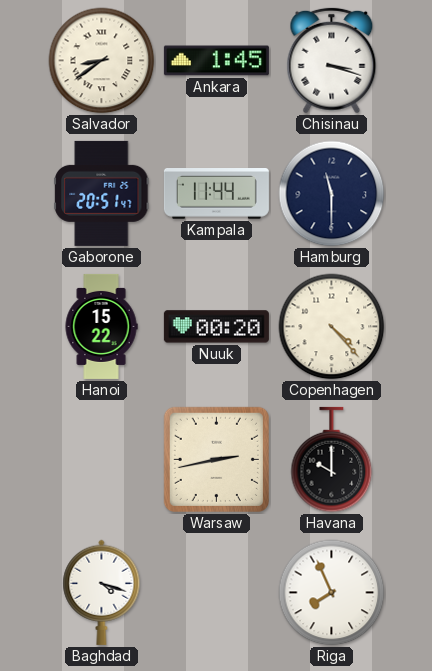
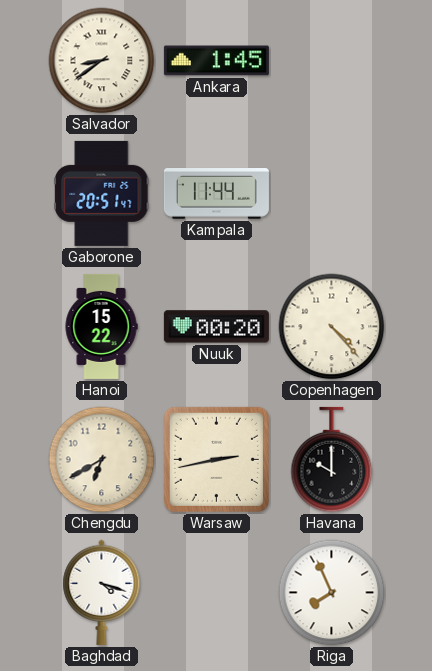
Chisinau: 3:18 -> none
Hamburg: 11:30 -> none
Chengdu: none -> 6:40
